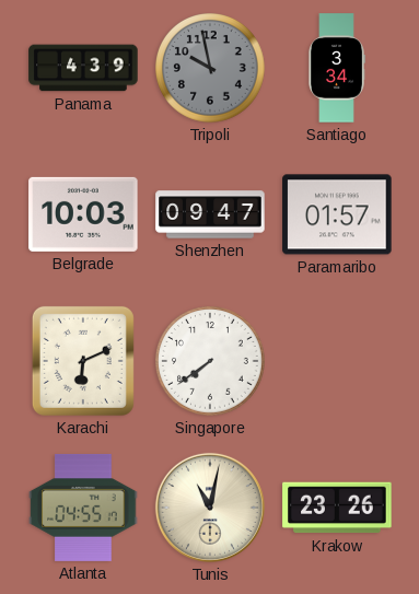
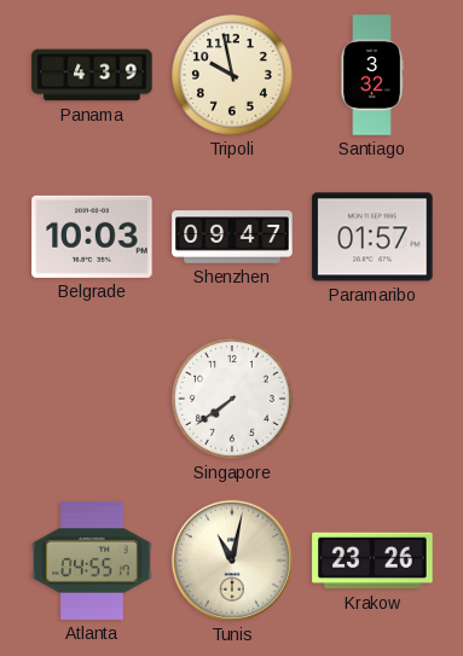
Tripoli dial: grey -> cream
Santiago: 3:34 -> 3:32
Karachi: 6:11 -> none
